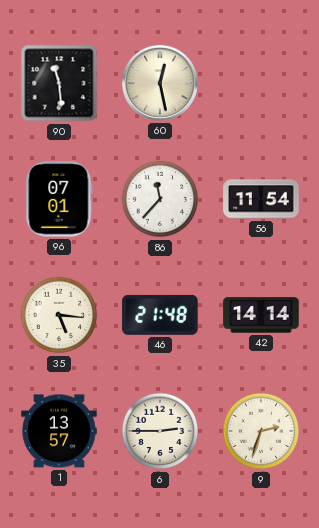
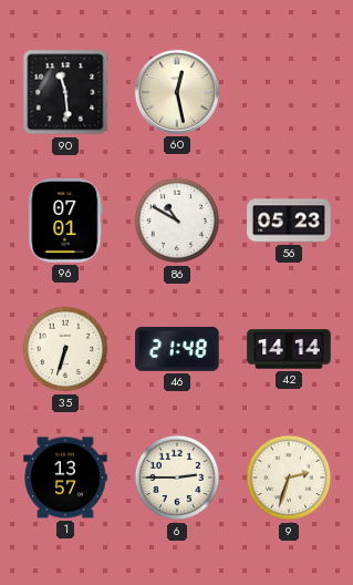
86: 11:37 -> 10:50
56: 11:54 -> 05:23
35: 5:16 -> 6:33
